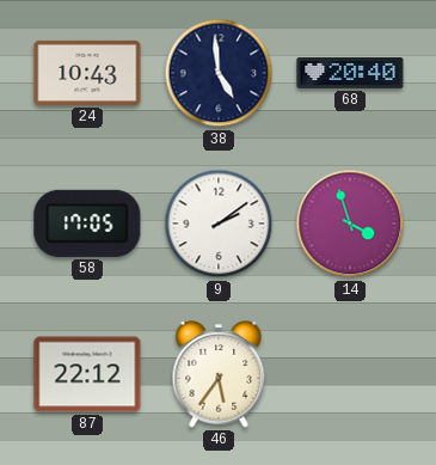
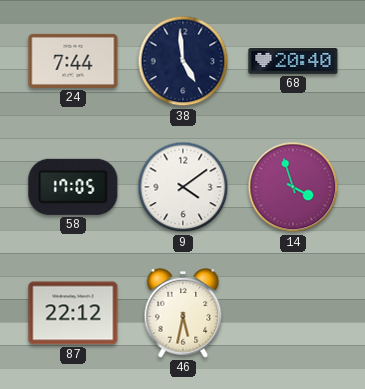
24: 10:43 -> 7:44
9: 2:09 -> 4:09
46: 5:36 -> 5:32
